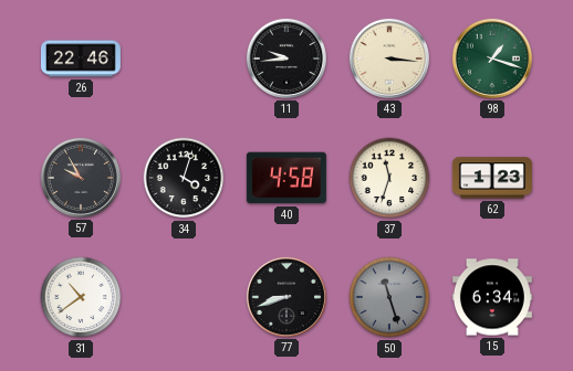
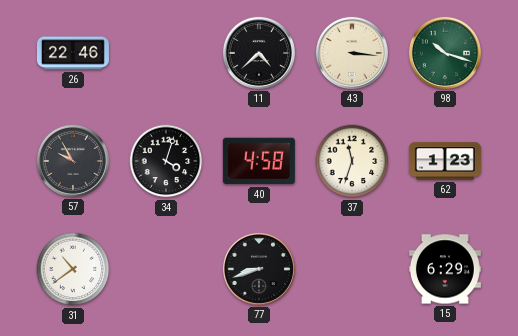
11: 9:44 -> 4:38
98: 1:18 -> 10:18
50: 11:27 -> none
15: 6:34 -> 6:29
